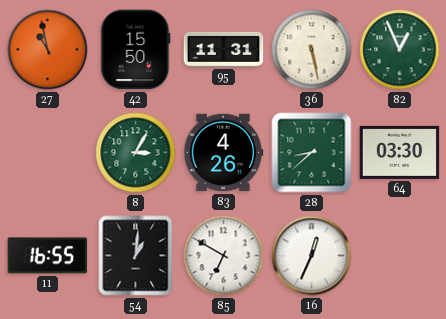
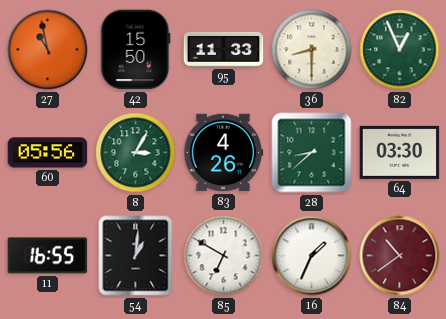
95: 11:31 -> 11:33
36: 5:28 -> 8:30
60: none -> 05:56
16: 12:34 -> 1:34
84: none -> 10:39
